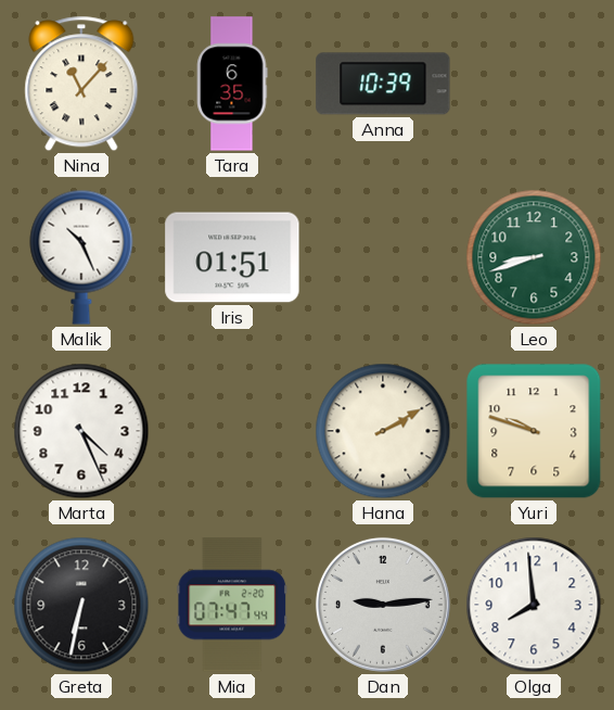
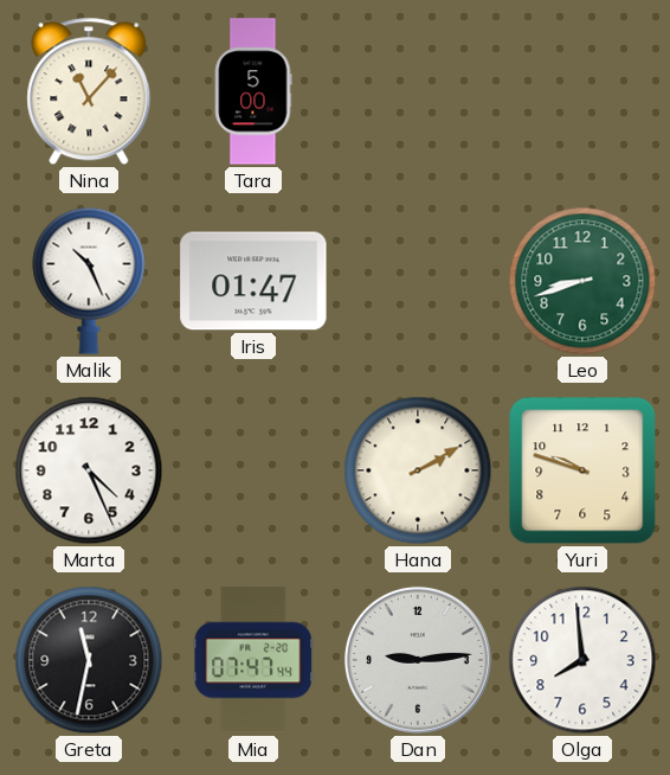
Tara: 6:35 -> 5:00
Anna: 10:39 -> none
Iris: 01:51 -> 01:47
Greta: 6:32 -> 11:32
